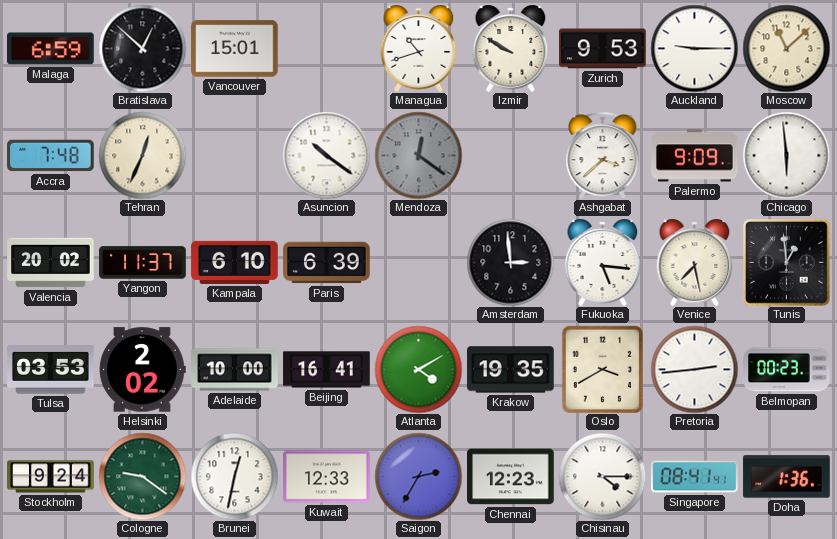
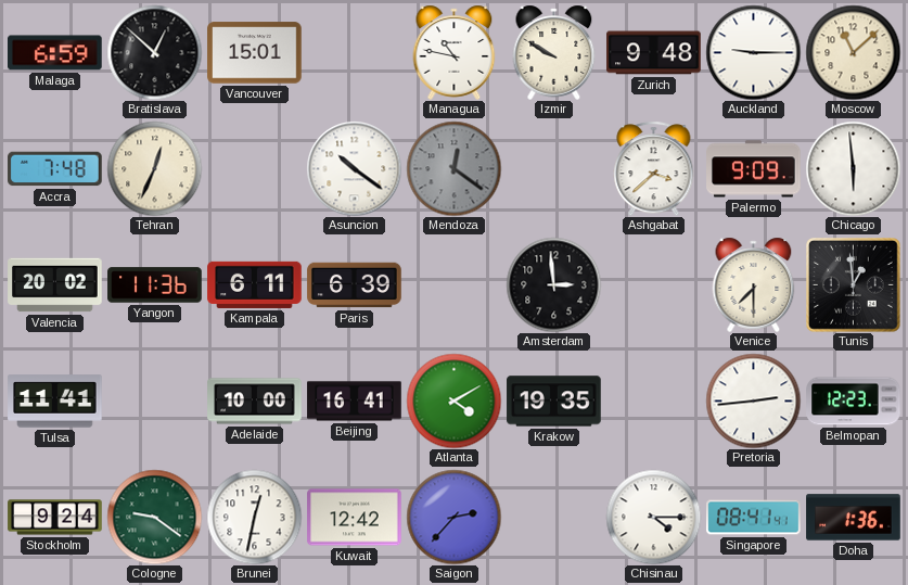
Managua: 10:42 -> 10:47
Zurich: 9:53 -> 9:48
Yangon: 11:37 -> 11:36
Kampala: 6:10 -> 6:11
Fukuoka: 5:16 -> none
Venice: 7:28 -> 7:30
Tulsa: 03:53 -> 11:41
Helsinki: 2:02 -> none
Oslo: 3:40 -> none
Belmopan: 00:23 -> 12:23
Kuwait: 12:33 -> 12:42
Saigon: 2:35 -> 2:37
Chennai: 12:23 -> none
